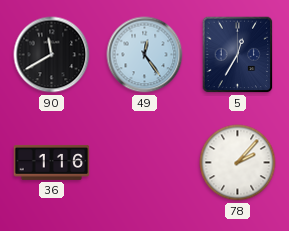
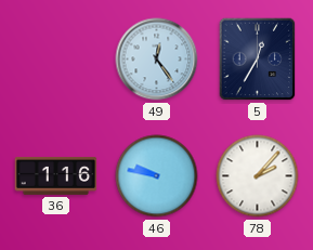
90: 11:40 -> none
46: none -> 9:47
